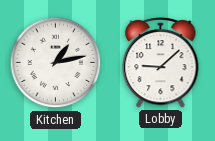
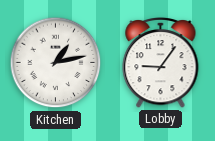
Lobby: 9:08 -> 9:06
